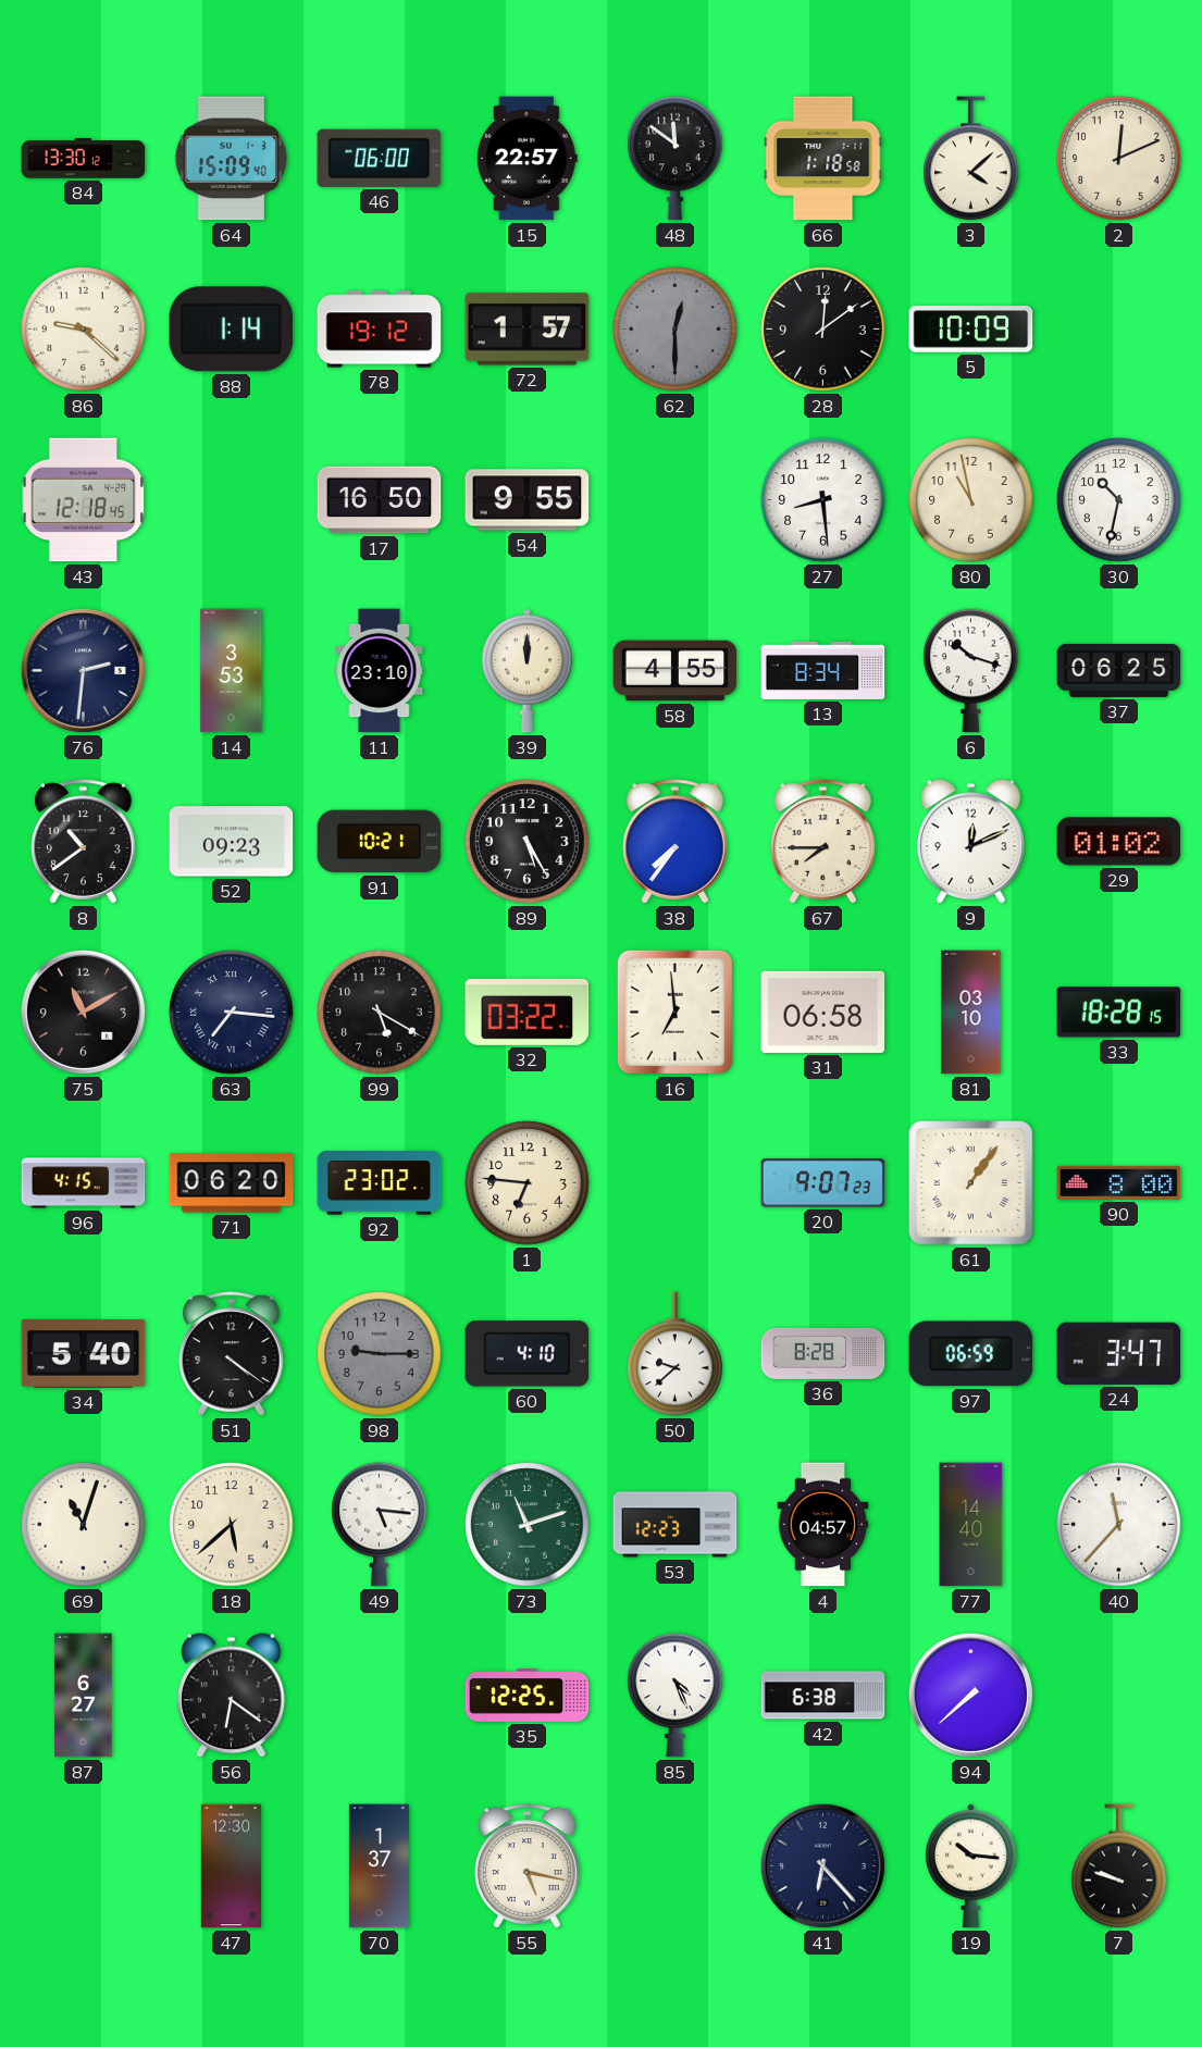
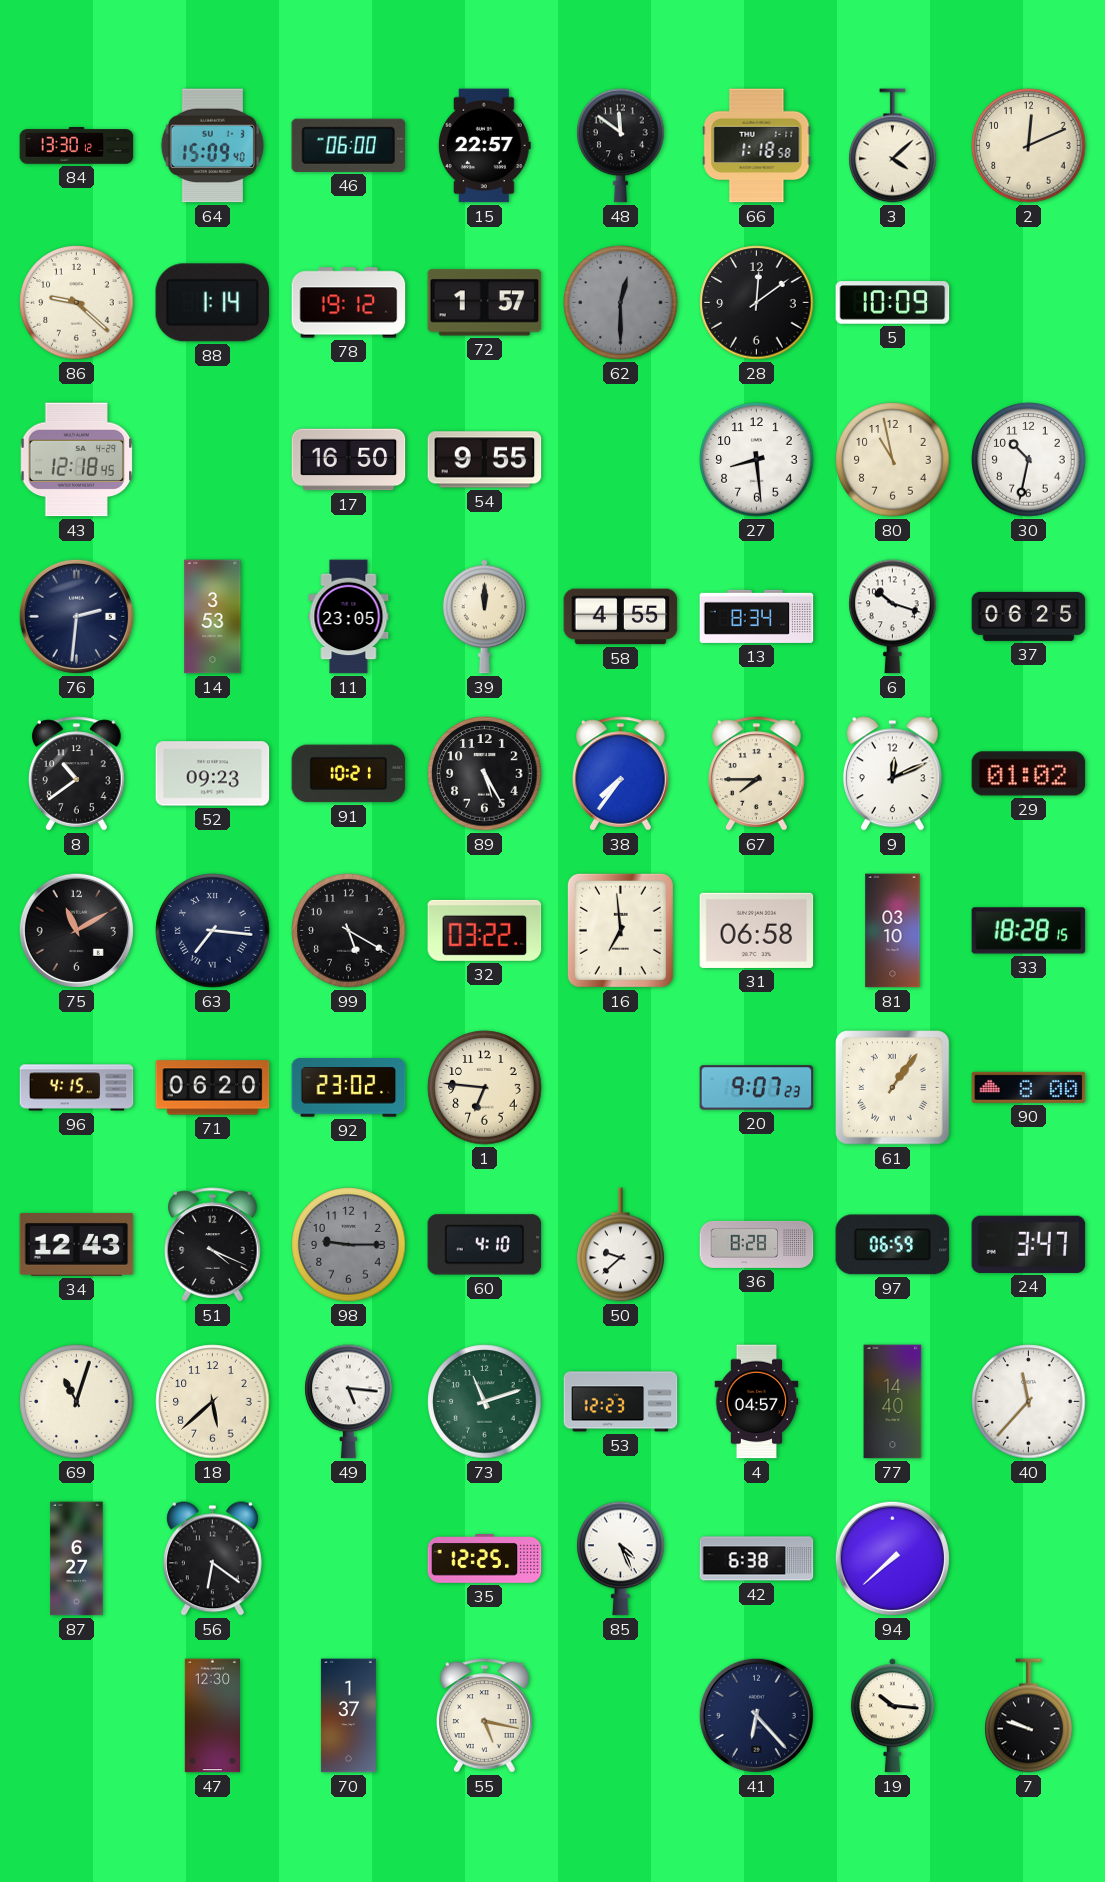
11: 23:10 -> 23:05
34: 5:40 -> 12:43
51: 4:21 -> 4:19
